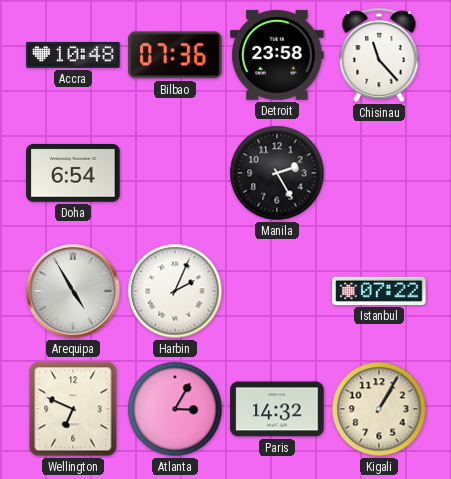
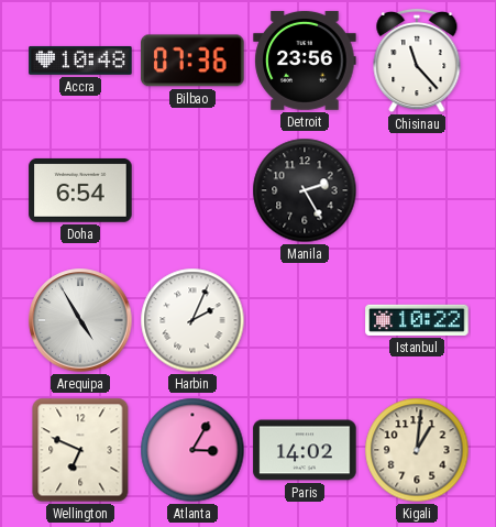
Detroit: 23:58 -> 23:56
Istanbul: 07:22 -> 10:22
Paris: 14:32 -> 14:02
Kigali: 1:05 -> 1:01
